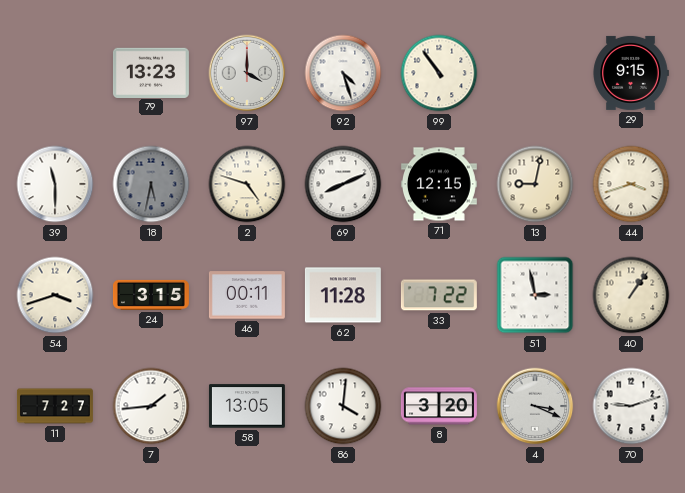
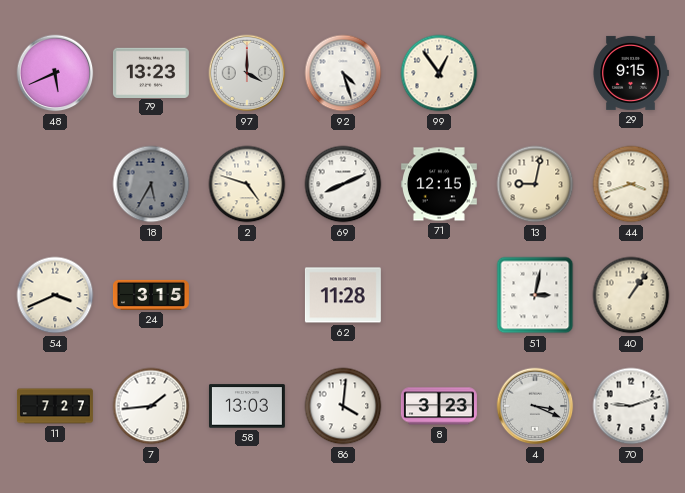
48: none -> 5:41
99: 10:54 -> 12:54
39: 11:30 -> none
18: 5:32 -> 5:35
54: 3:42 -> 3:41
46: 00:11 -> none
33: 7:22 -> none
51: 2:58 -> 3:02
58: 13:05 -> 13:03
8: 3:20 -> 3:23
